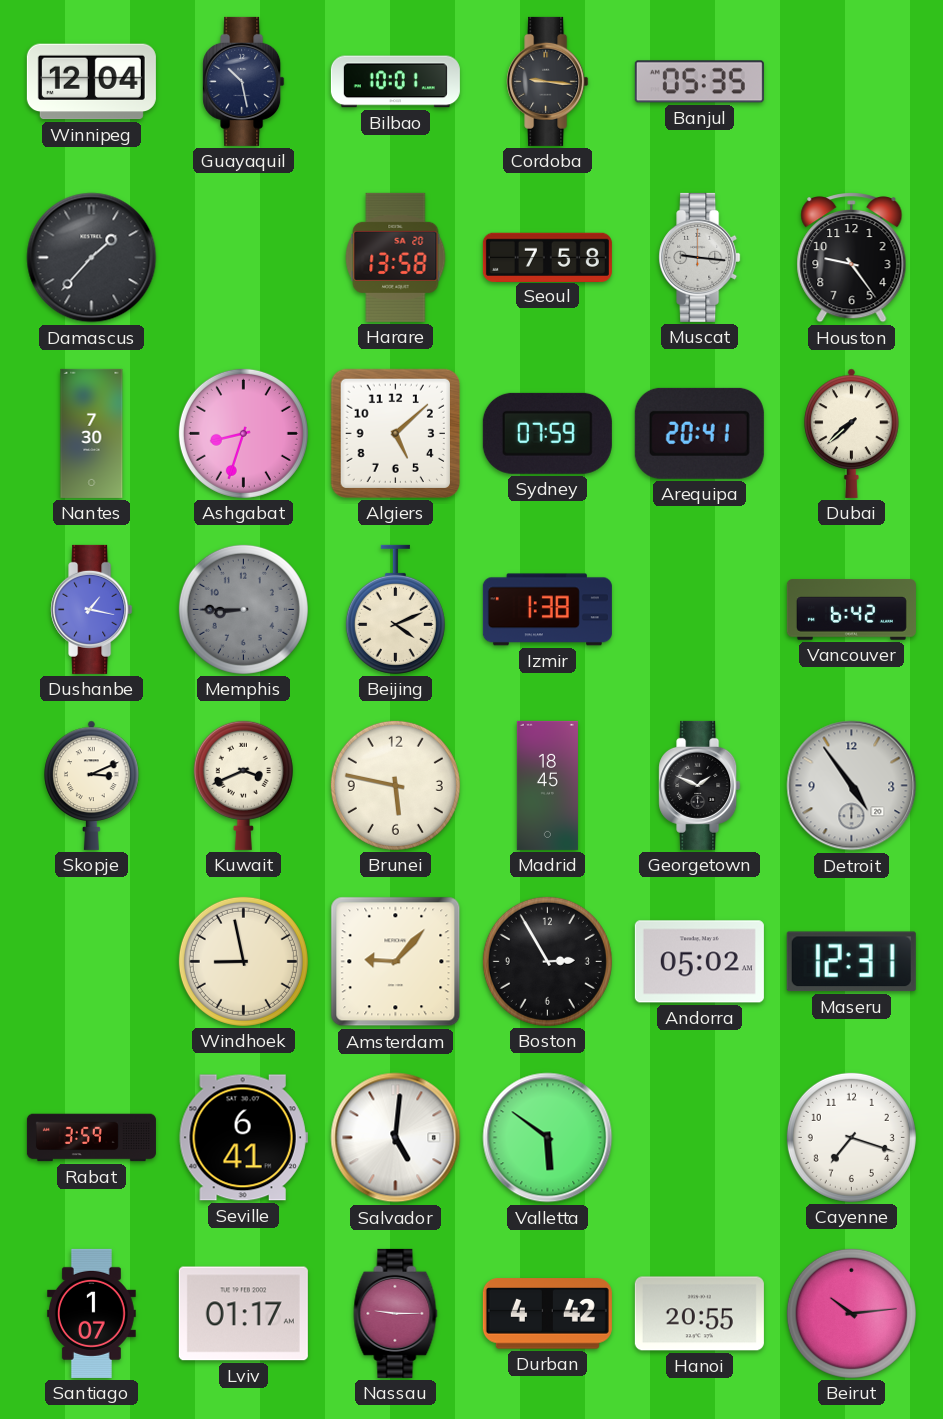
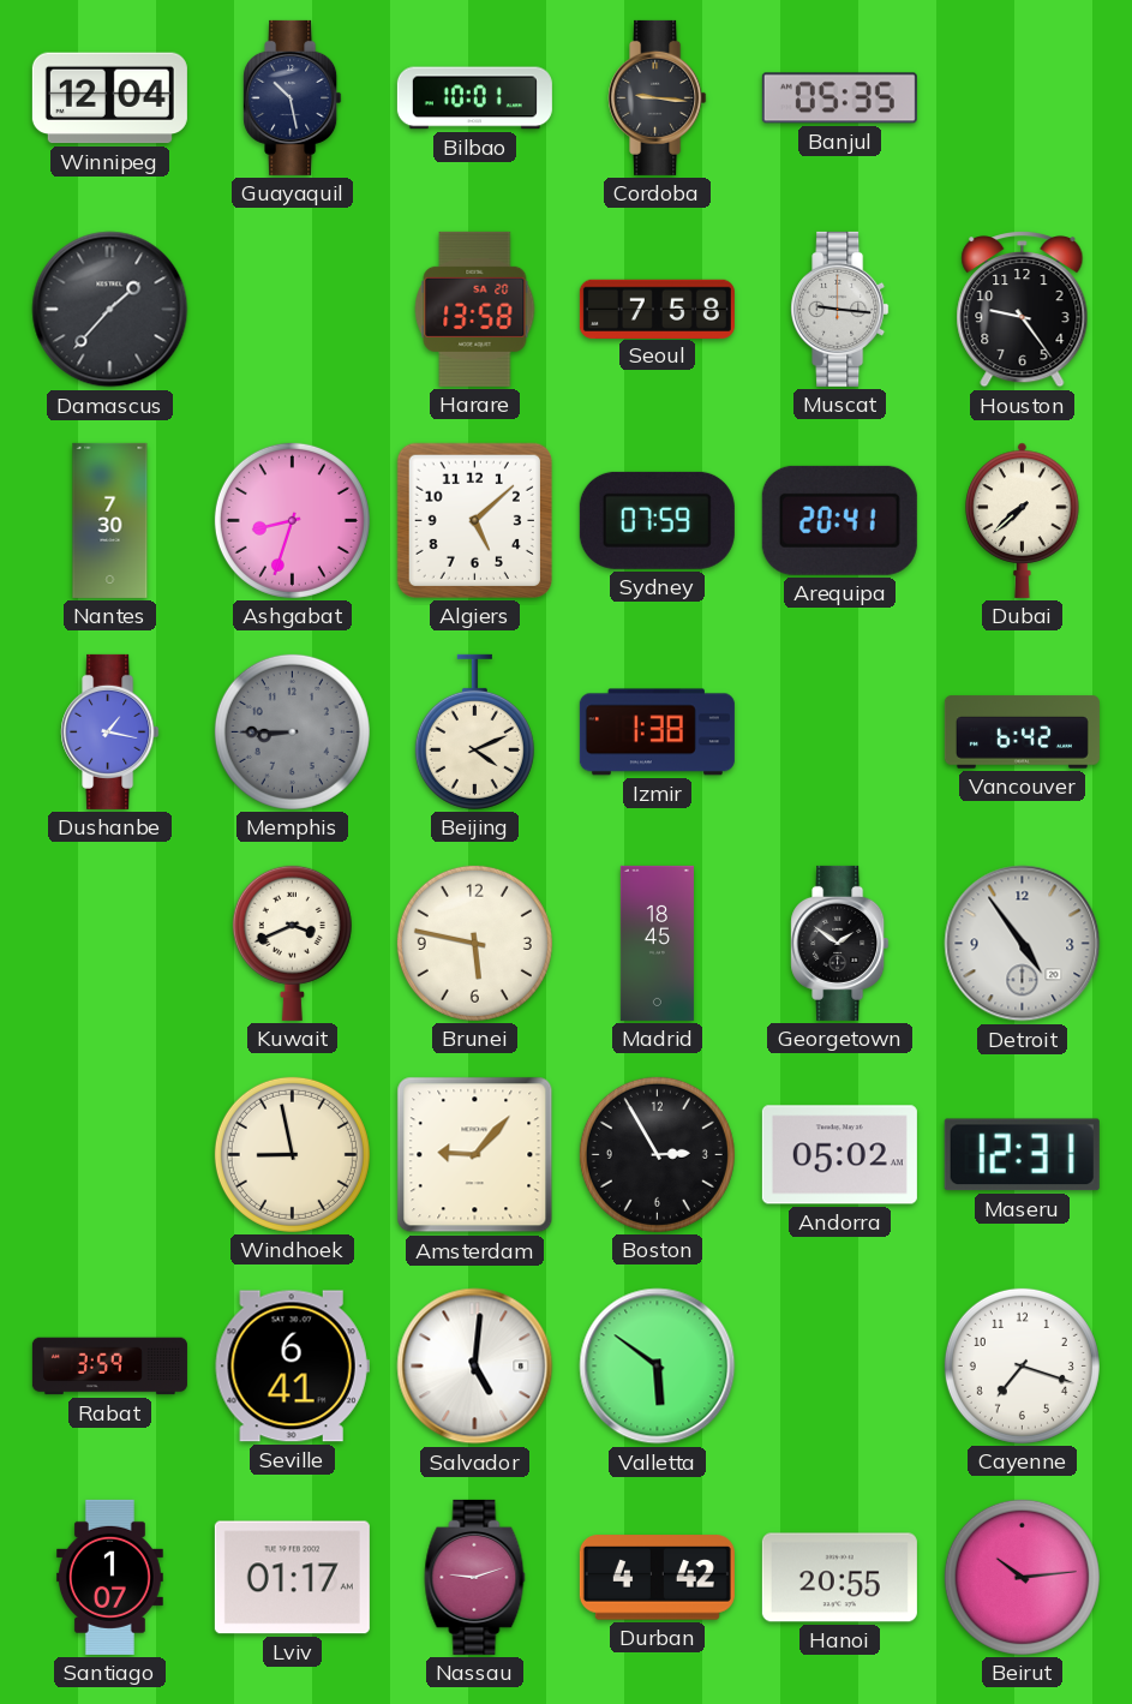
Skopje: 3:11 -> none
Georgetown: 1:49 -> 1:51
Nassau: 9:15 -> 9:12
